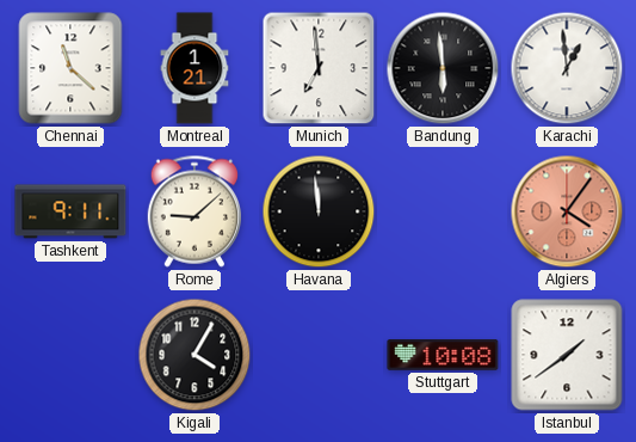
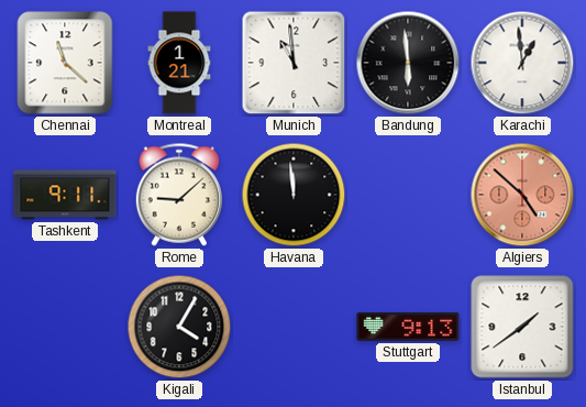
Munich: 6:59 -> 10:59
Algiers: 4:06 -> 4:52
Stuttgart: 10:08 -> 9:13
